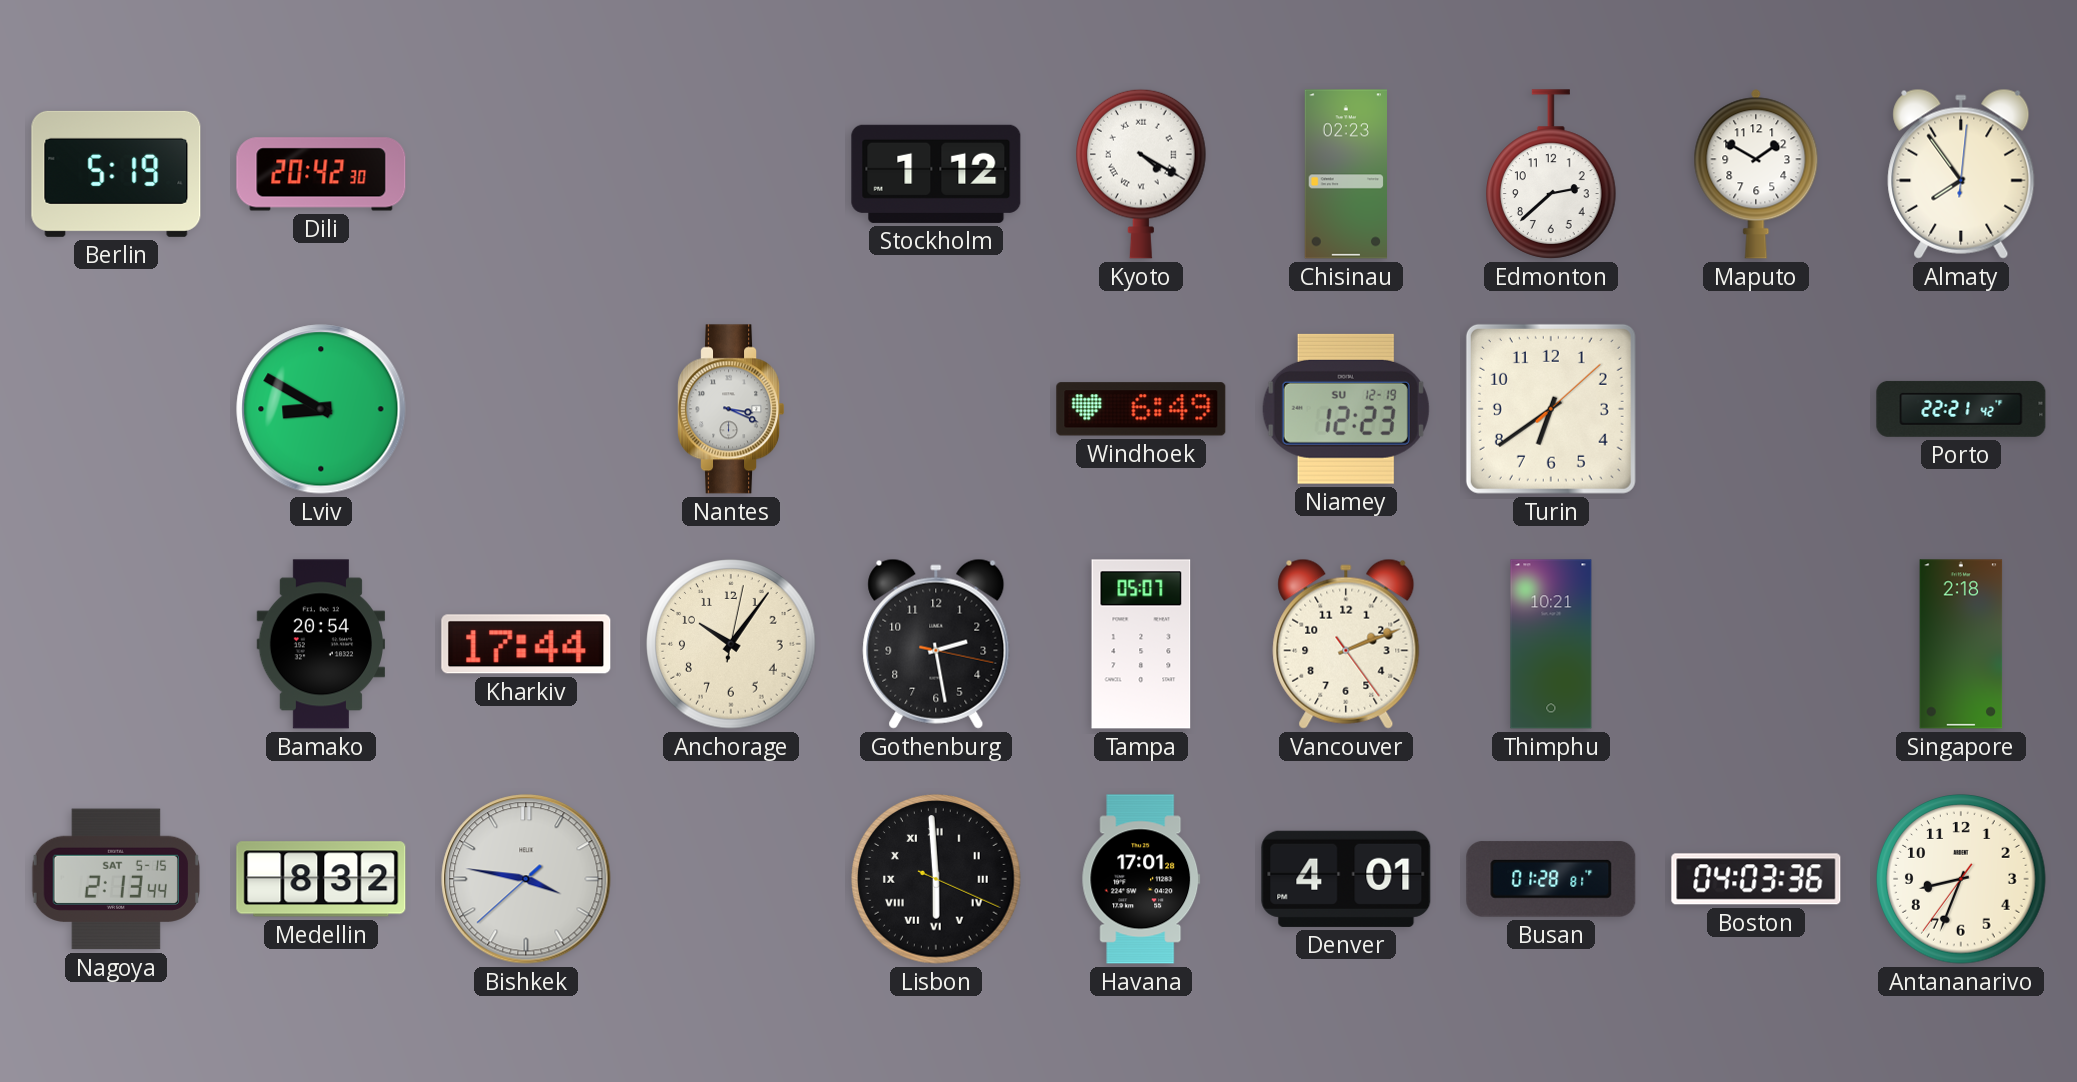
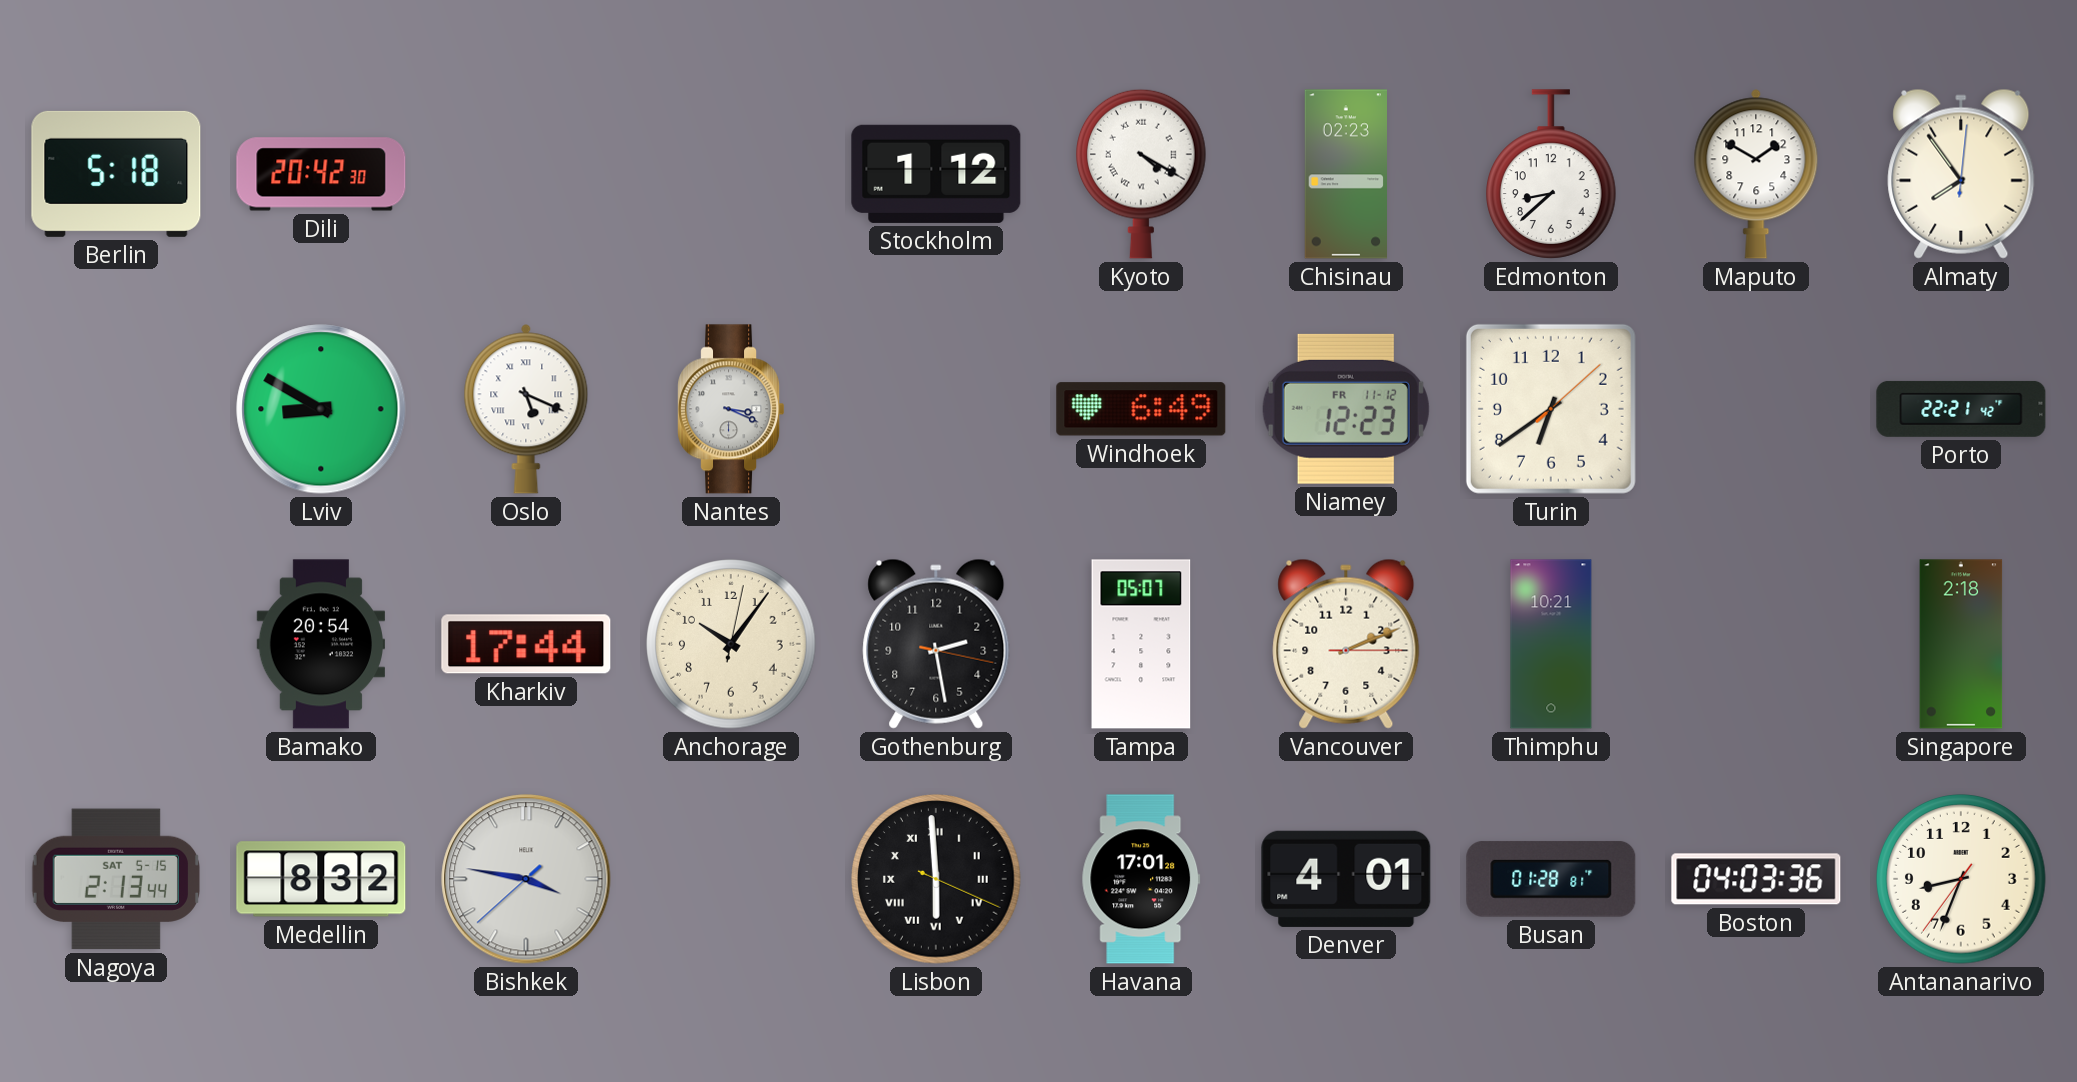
Berlin: 5:19 -> 5:18
Edmonton: 2:38 -> 8:38
Oslo: none -> 5:19
Niamey date: SU 12-19 -> FR 11-12
Vancouver: 2:11:24 -> 2:11:15
